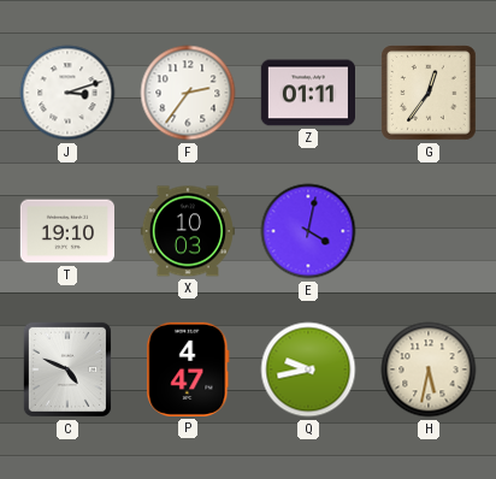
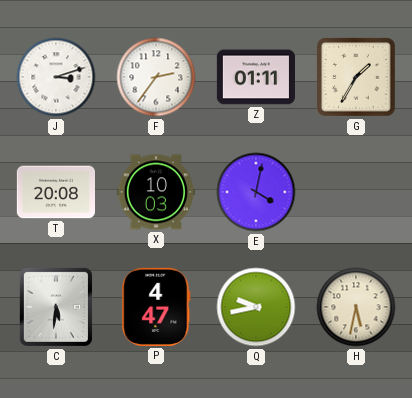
G: 12:36 -> 1:35
T: 19:10 -> 20:08
C: 4:49 -> 5:31
